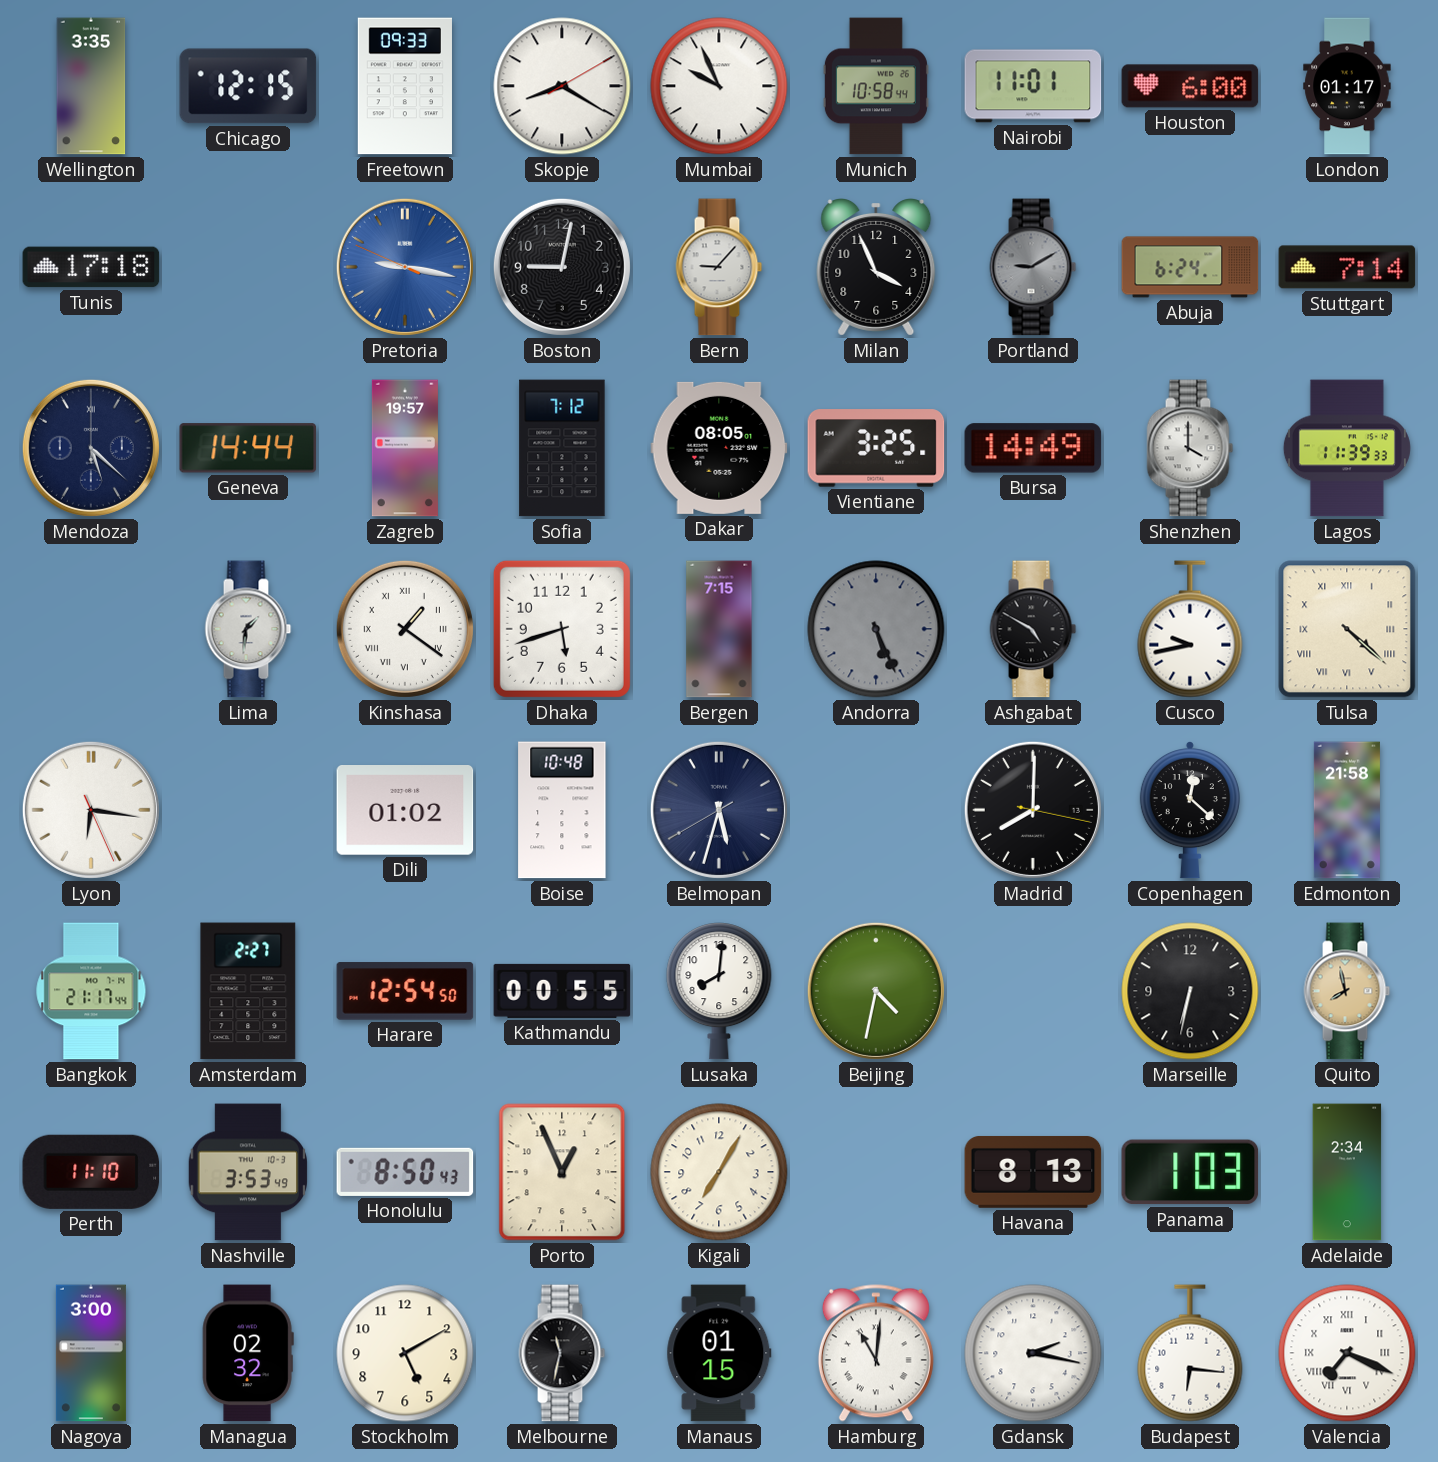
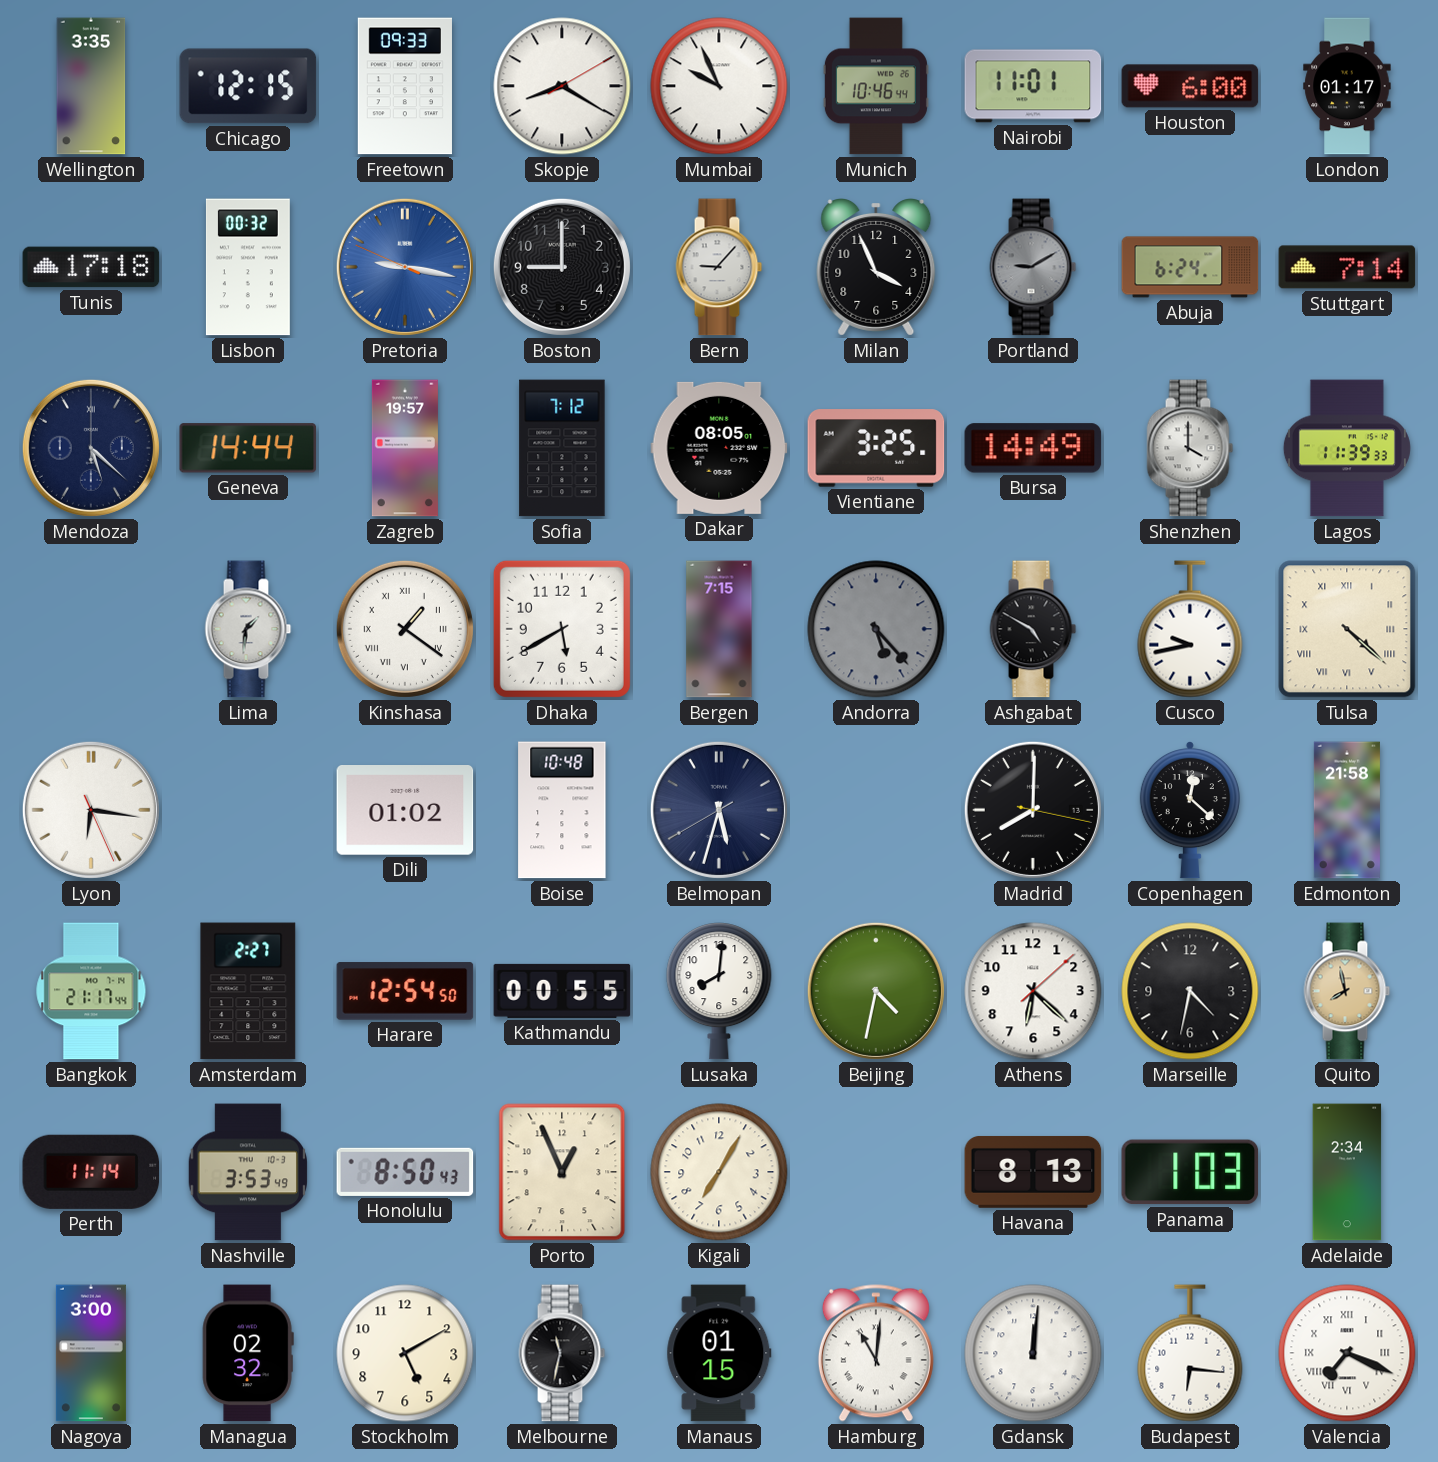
Munich: 10:58 -> 10:46
Lisbon: none -> 00:32
Boston: 9:02 -> 9:00
Dhaka: 5:42 -> 5:40
Andorra: 5:26 -> 5:23
Athens: none -> 6:22
Marseille: 6:32 -> 4:32
Perth: 11:10 -> 11:14
Gdansk: 2:17 -> 12:01
